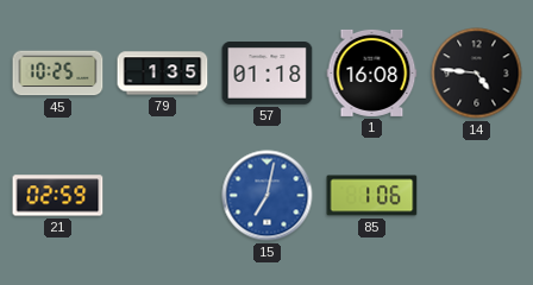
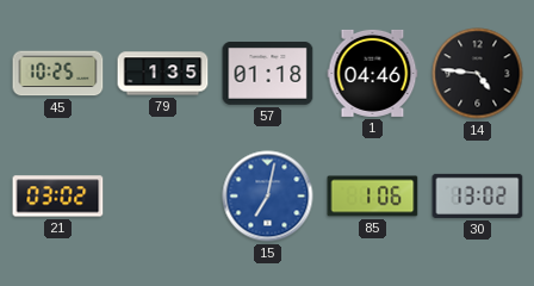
1: 16:08 -> 04:46
21: 02:59 -> 03:02
30: none -> 13:02
